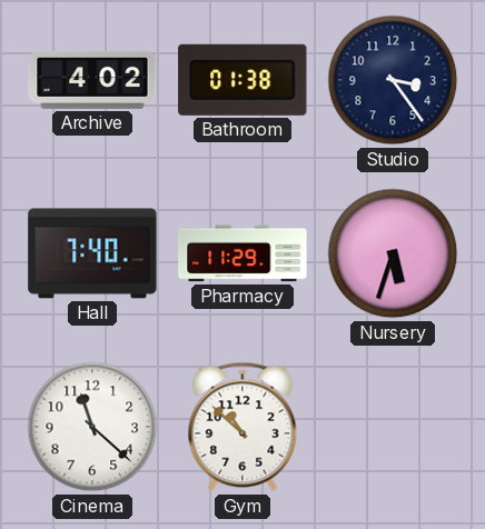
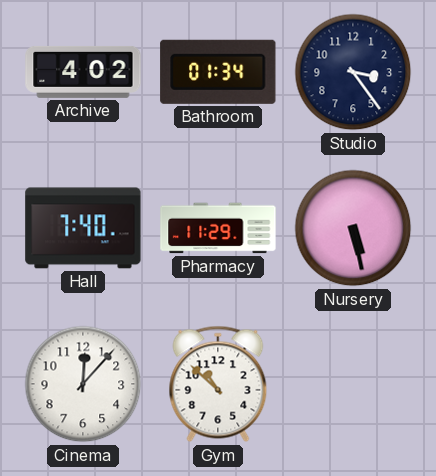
Bathroom: 01:38 -> 01:34
Nursery: 5:33 -> 5:28
Cinema: 11:22 -> 12:07
